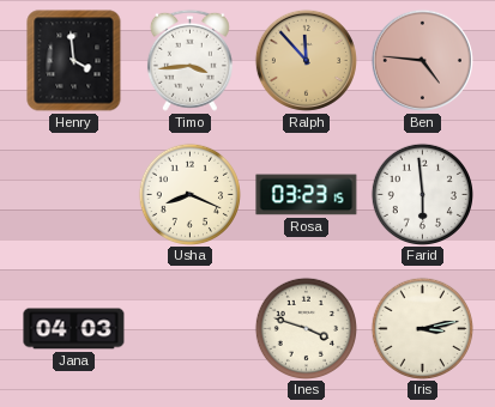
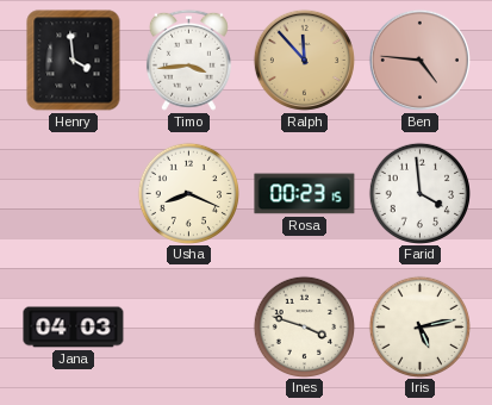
Rosa: 03:23 -> 00:23
Farid: 5:59 -> 3:59
Iris: 3:13 -> 5:13
